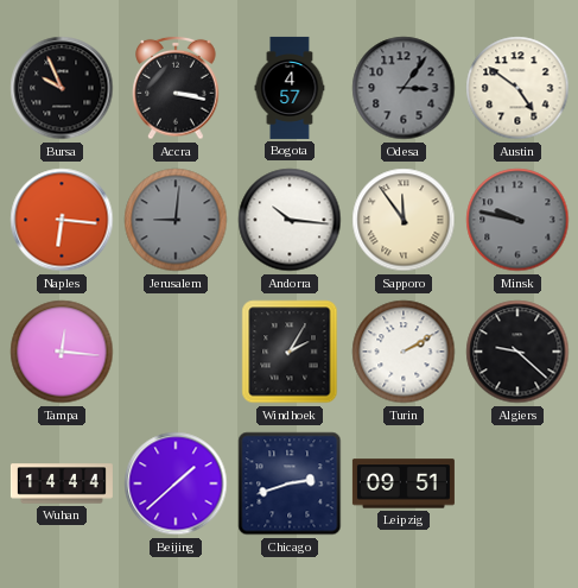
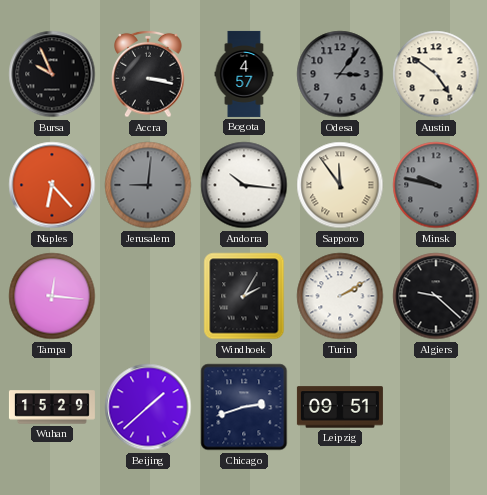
Naples: 6:16 -> 6:23
Wuhan: 14:44 -> 15:29
